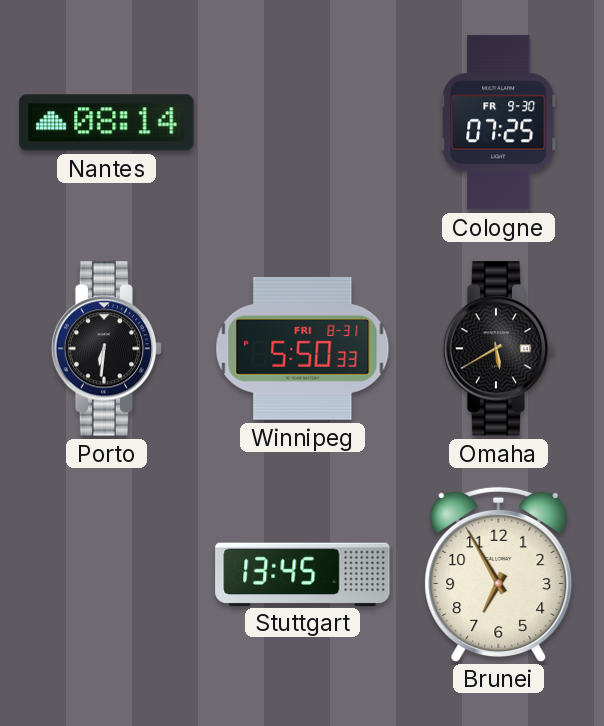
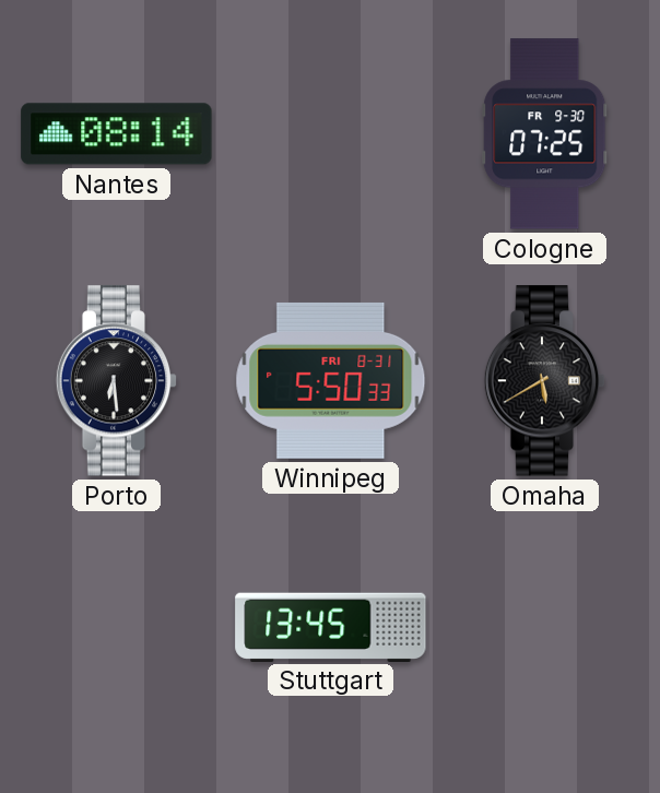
Porto: 6:31 -> 6:29
Brunei: 6:55 -> none
